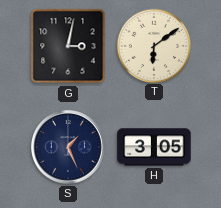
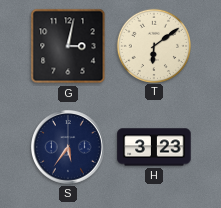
S: 1:26 -> 5:36
H: 3:05 -> 3:23
